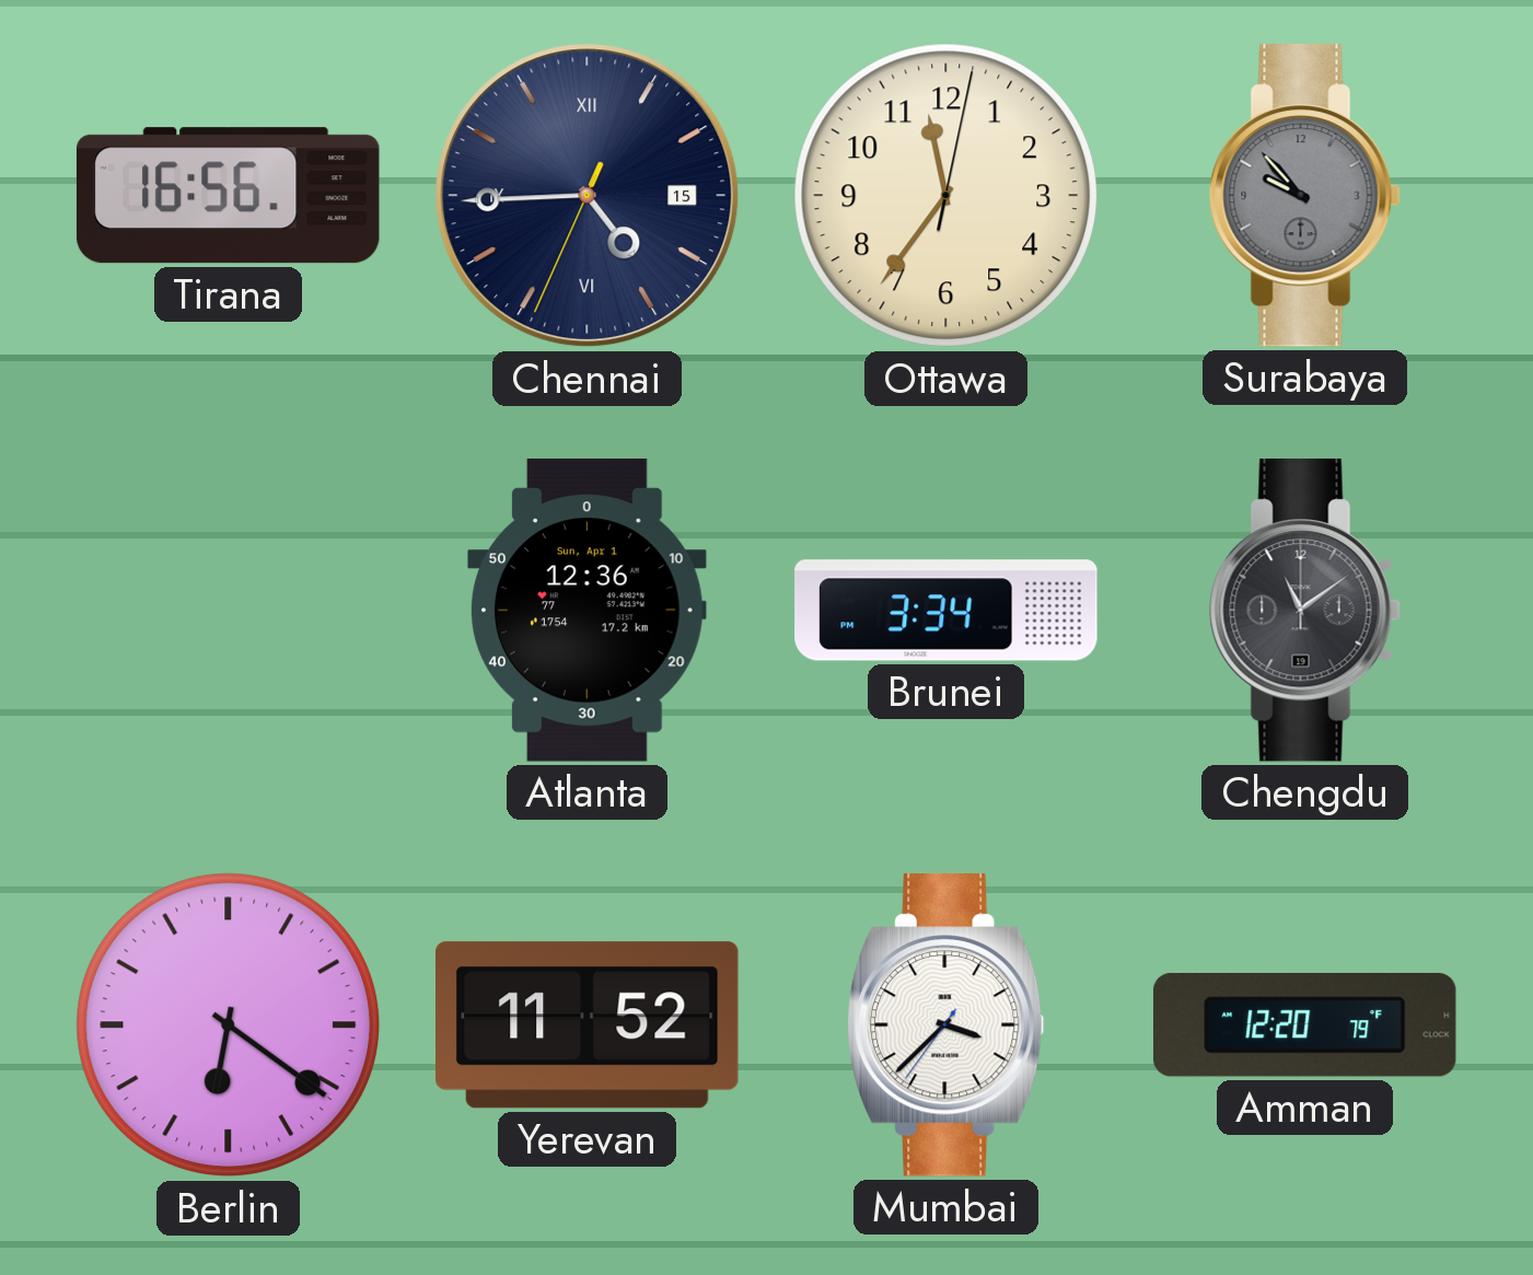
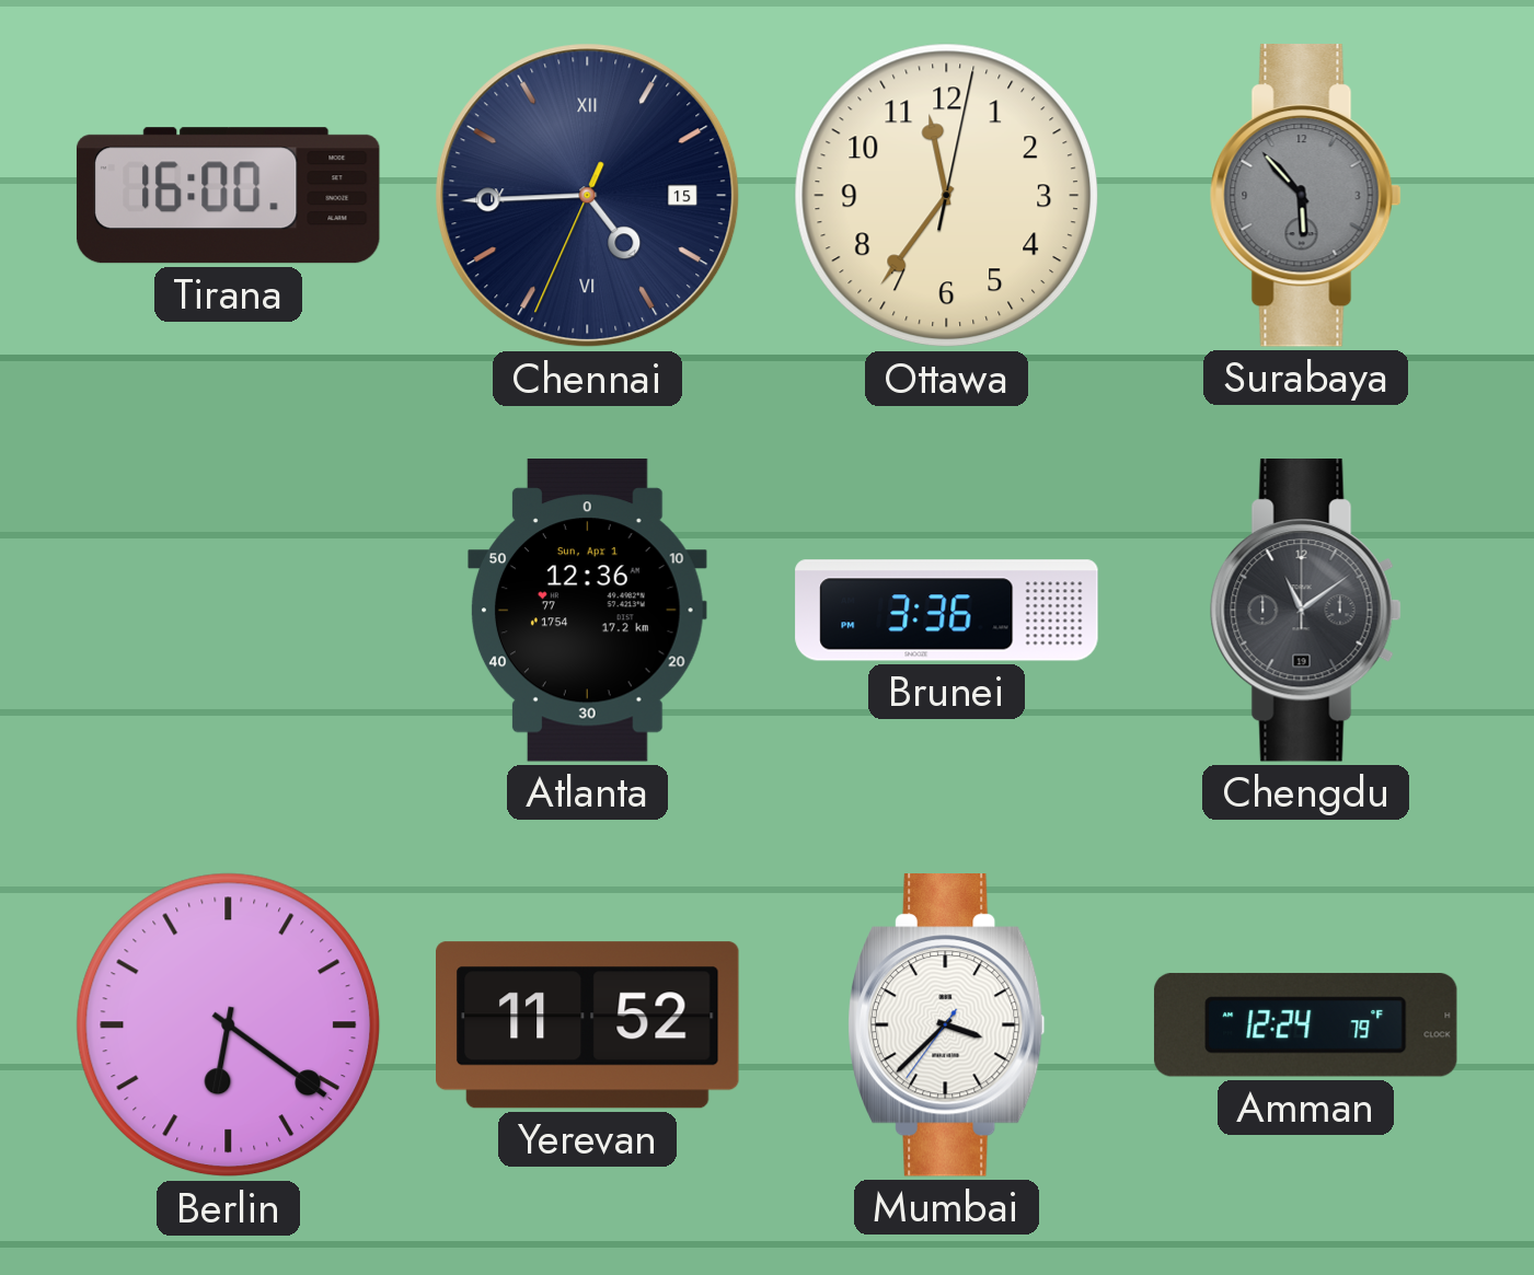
Tirana: 16:56 -> 16:00
Surabaya: 9:53 -> 5:53
Brunei: 3:34 -> 3:36
Amman: 12:20 -> 12:24
